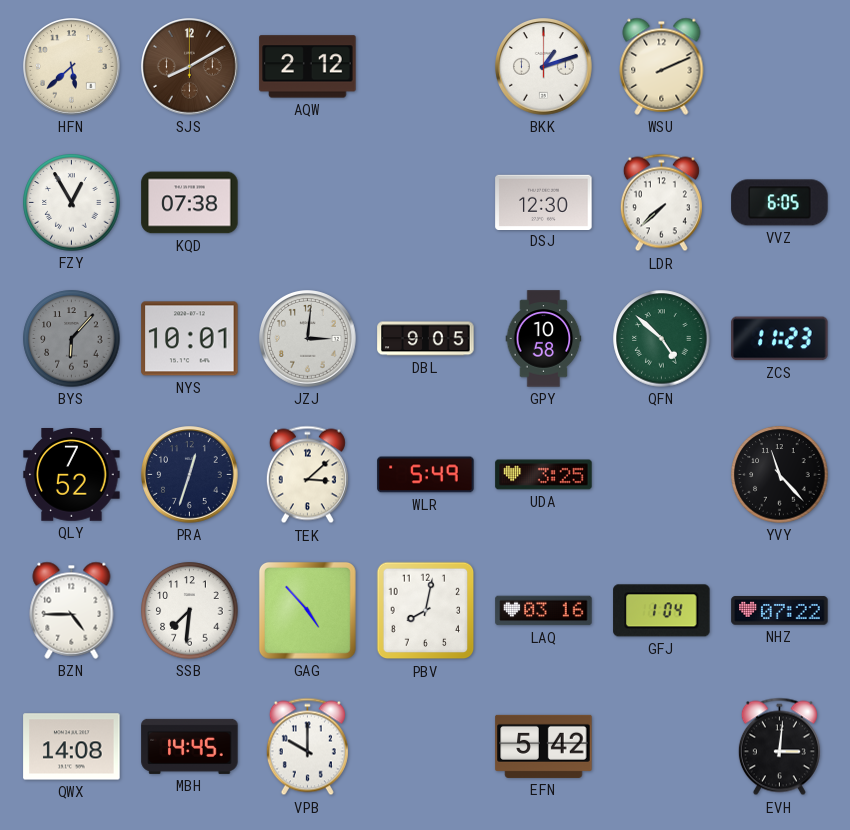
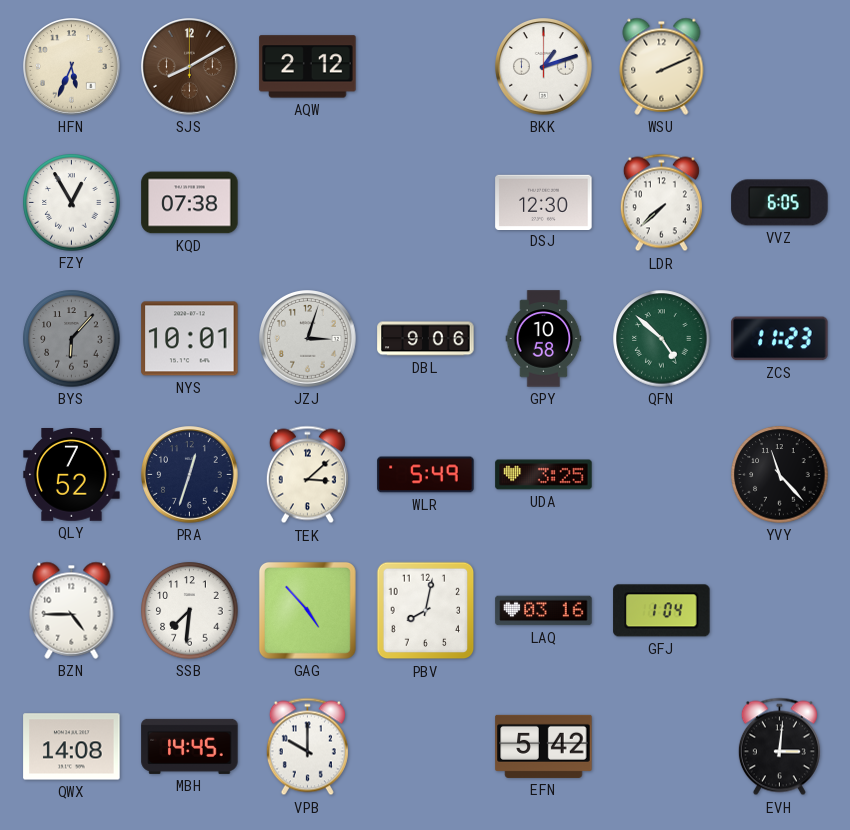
HFN: 5:38 -> 5:34
JZJ: 3:01 -> 3:03
DBL: 9:05 -> 9:06
NHZ: 07:22 -> none
